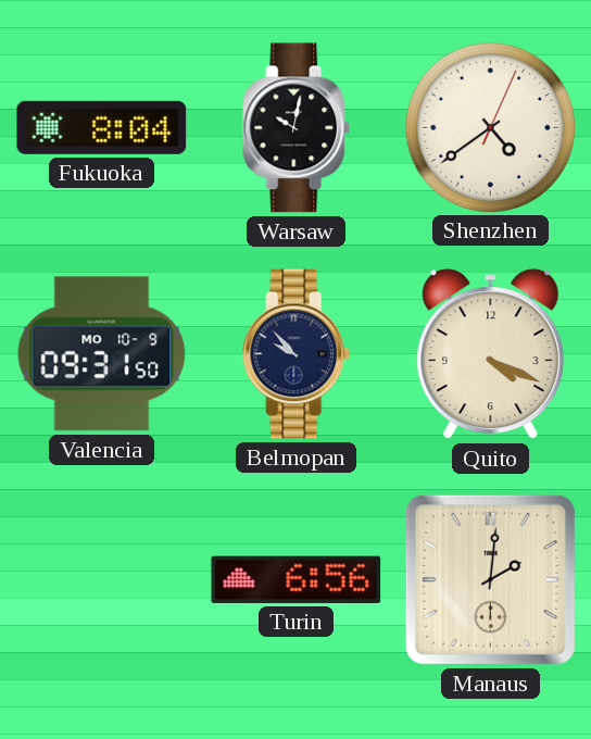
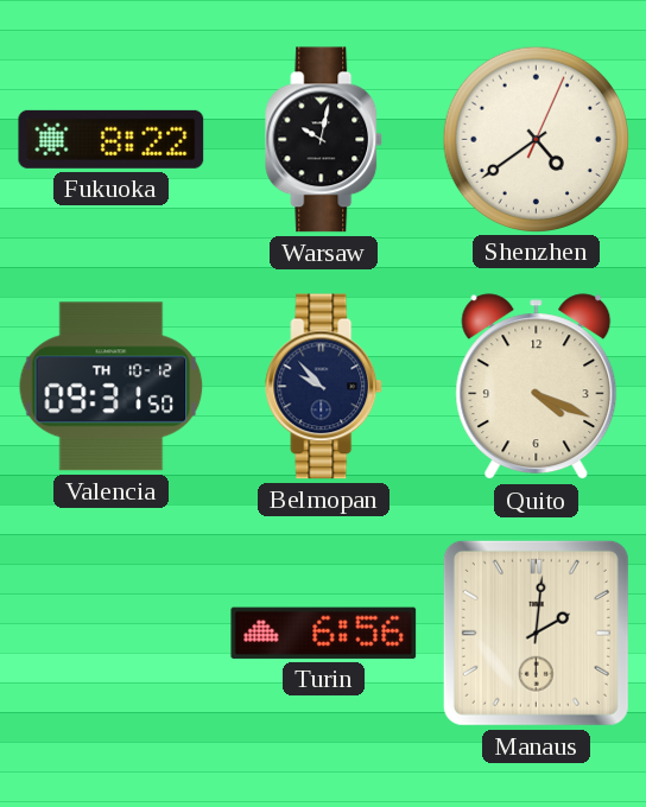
Fukuoka: 8:04 -> 8:22
Valencia date: MO 10-9 -> TH 10-12
